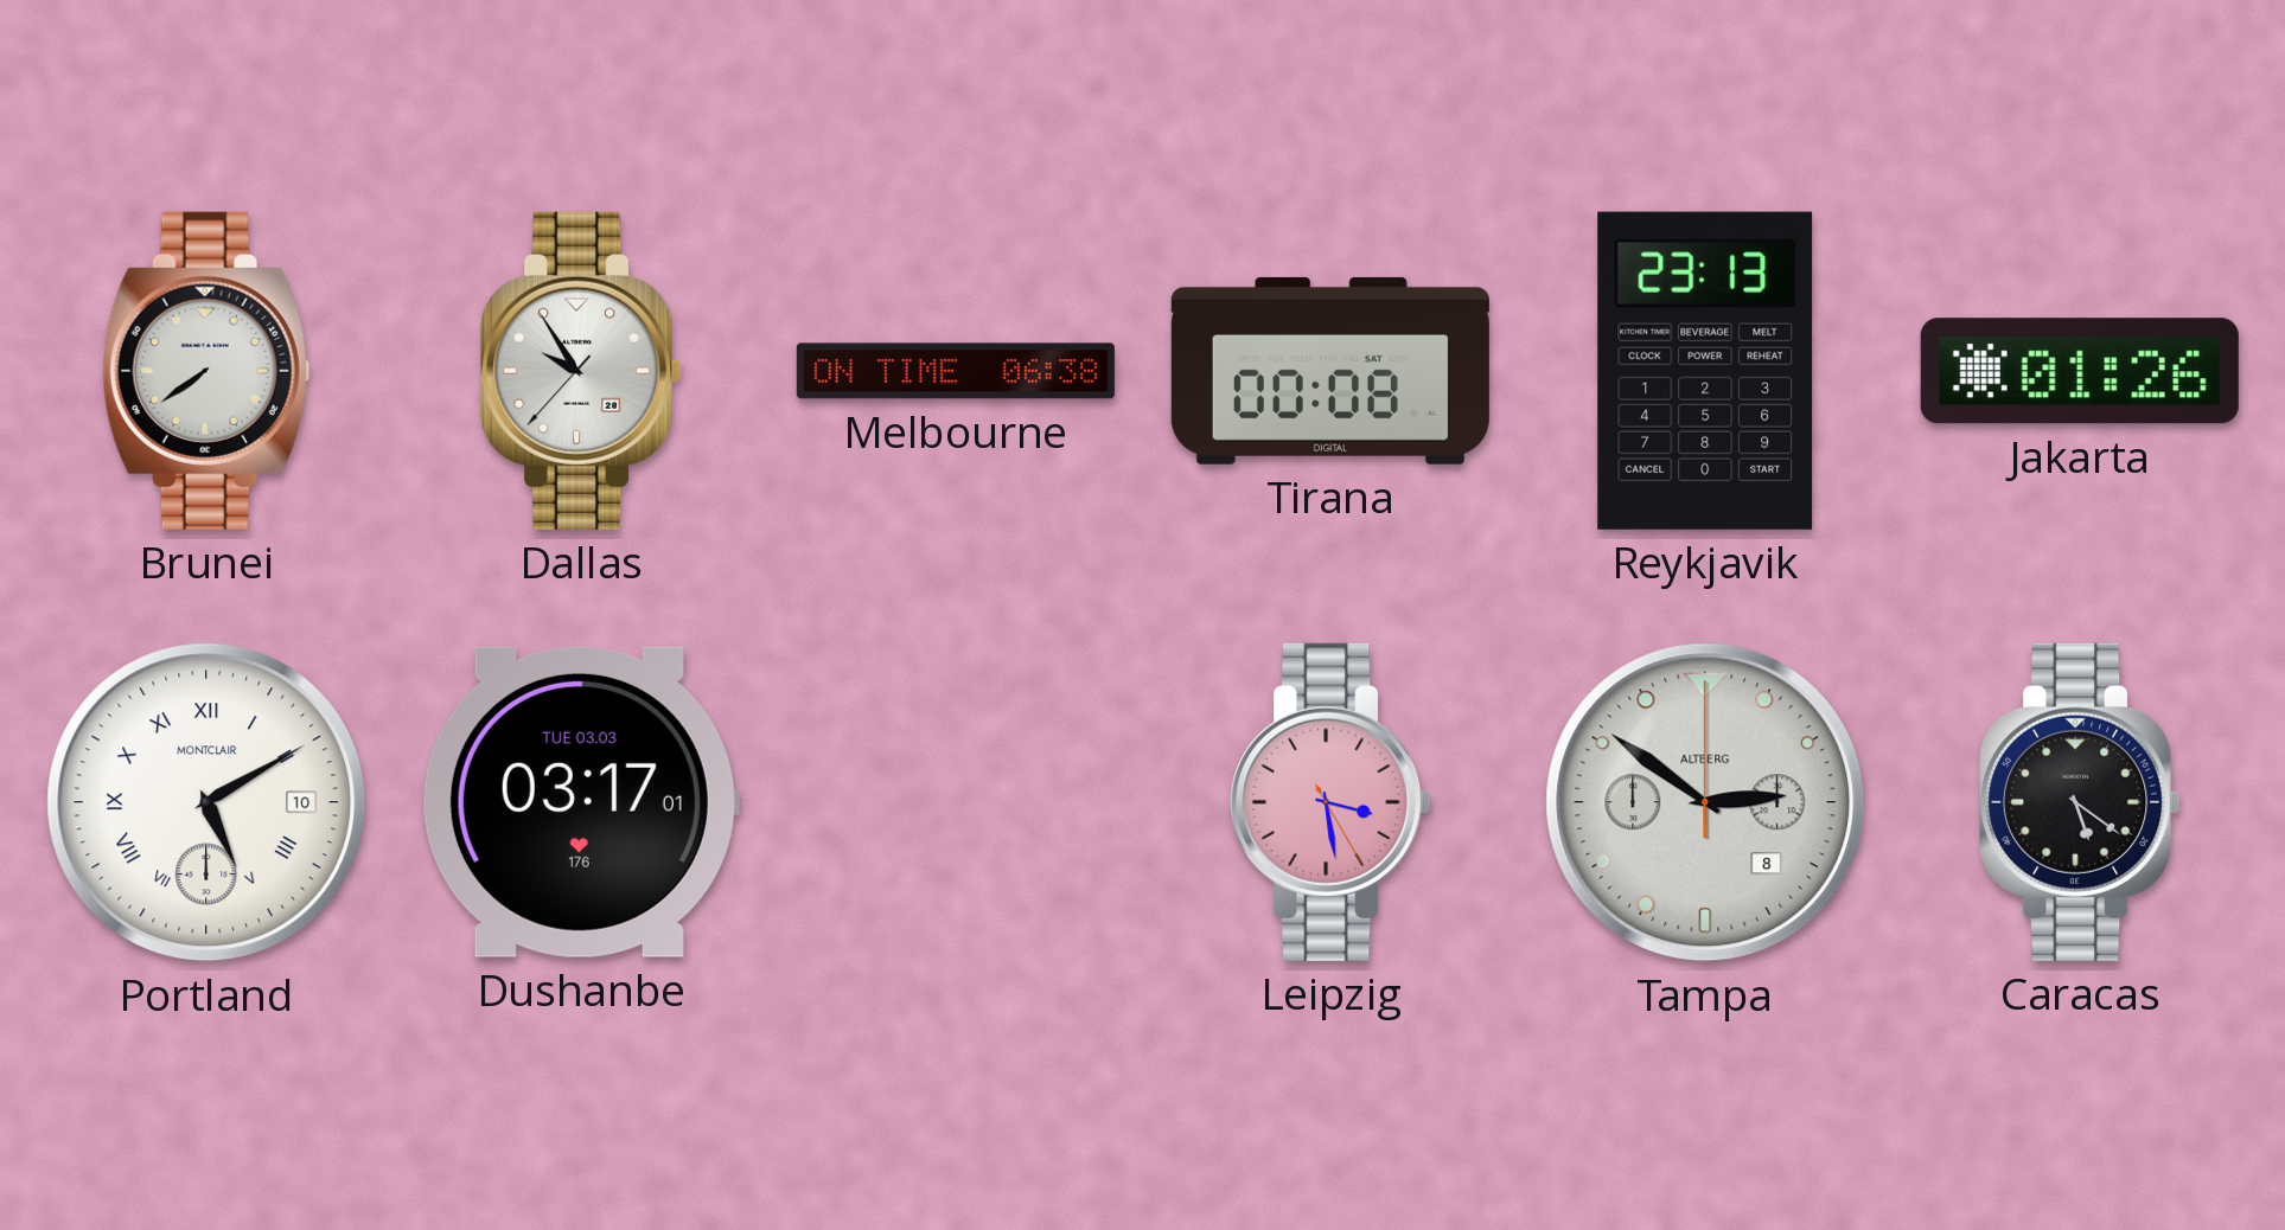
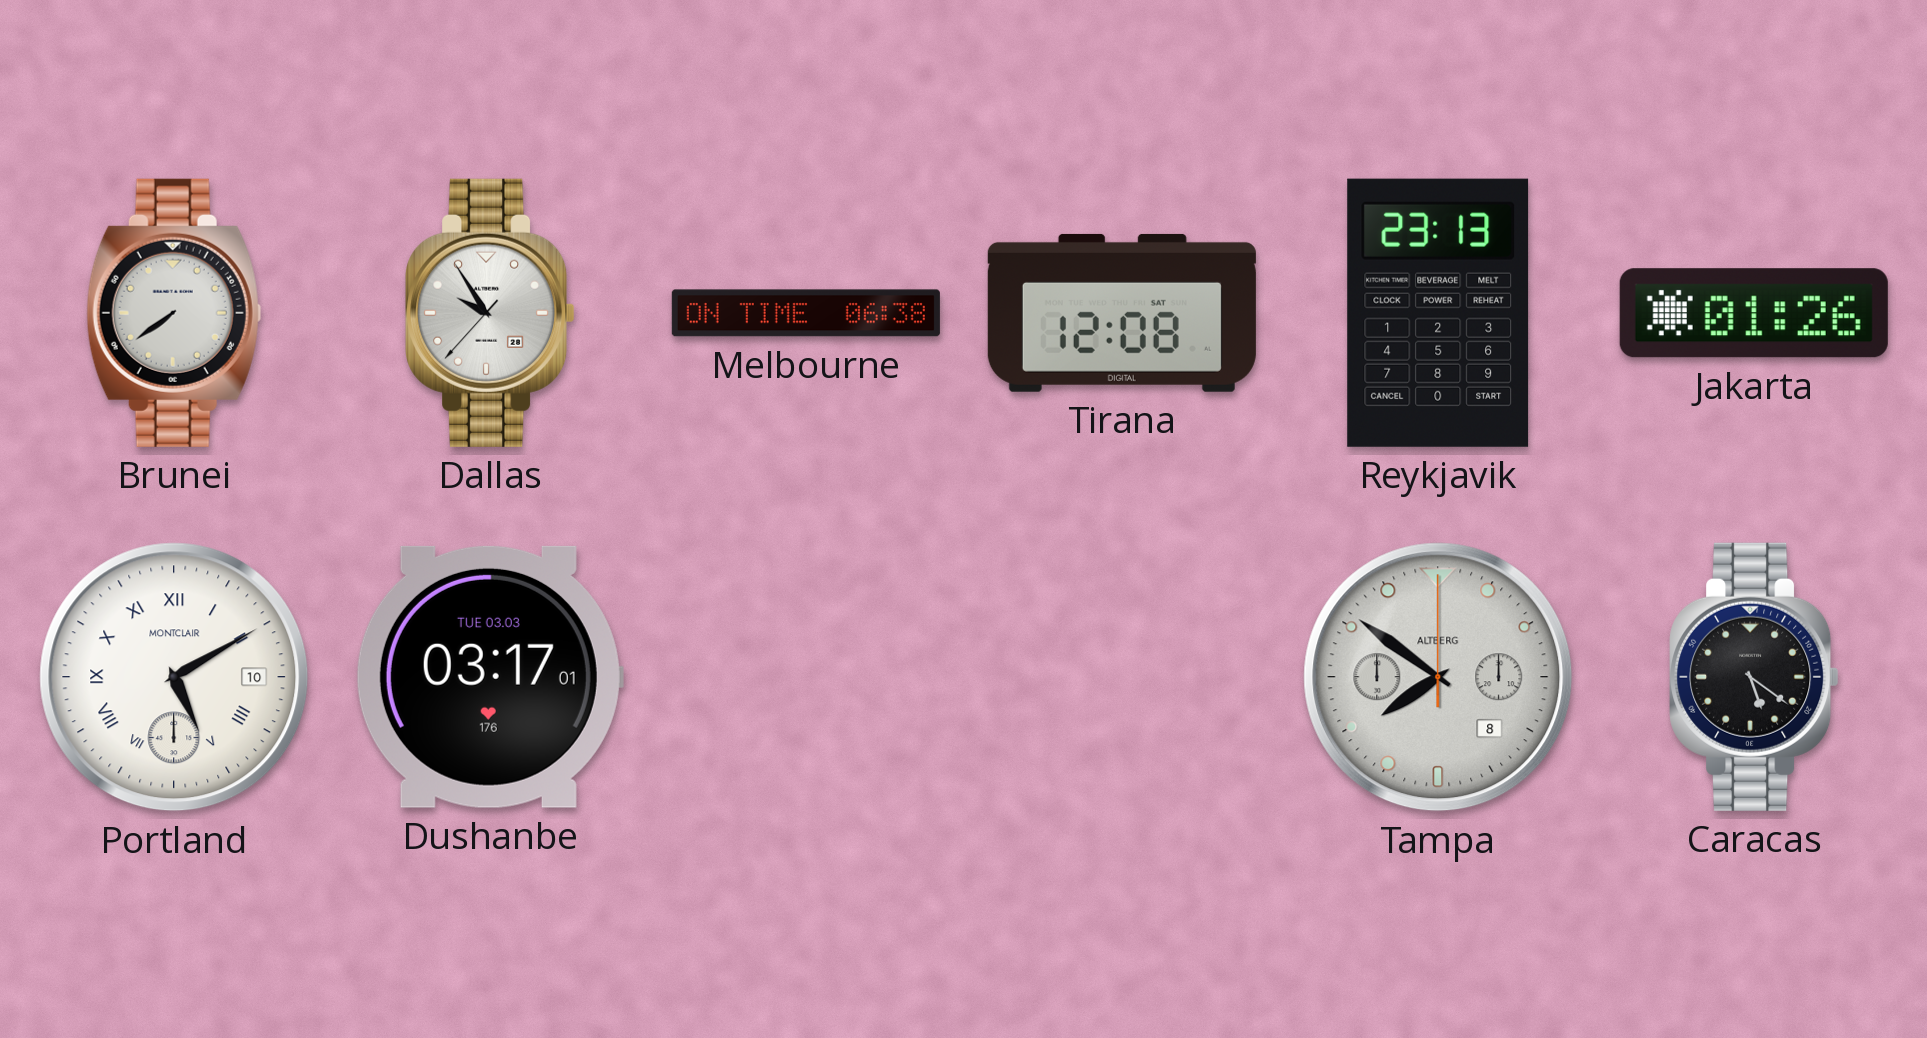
Tirana: 00:08 -> 12:08
Leipzig: 3:28 -> none
Tampa: 2:51 -> 7:51
